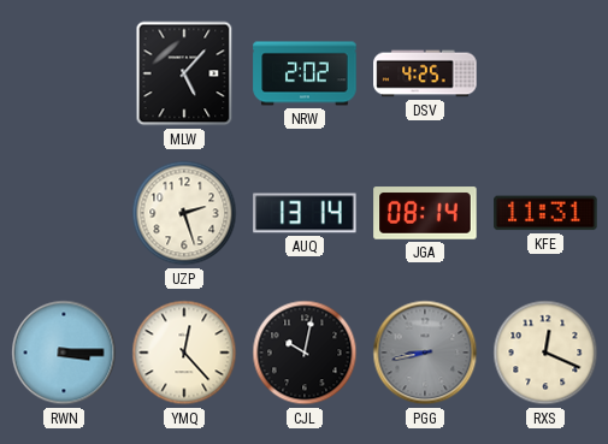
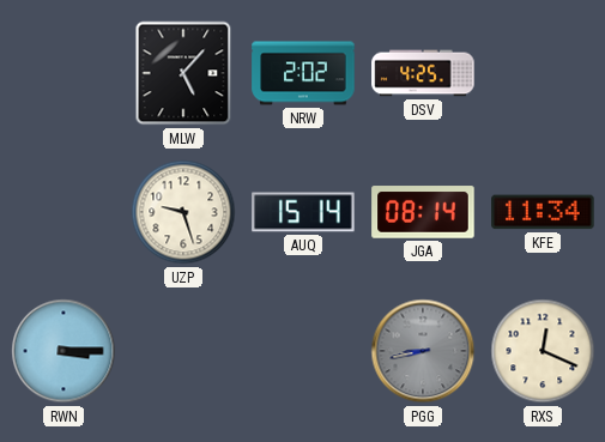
UZP: 2:27 -> 9:27
AUQ: 13:14 -> 15:14
KFE: 11:31 -> 11:34
YMQ: 12:23 -> none
CJL: 10:02 -> none
